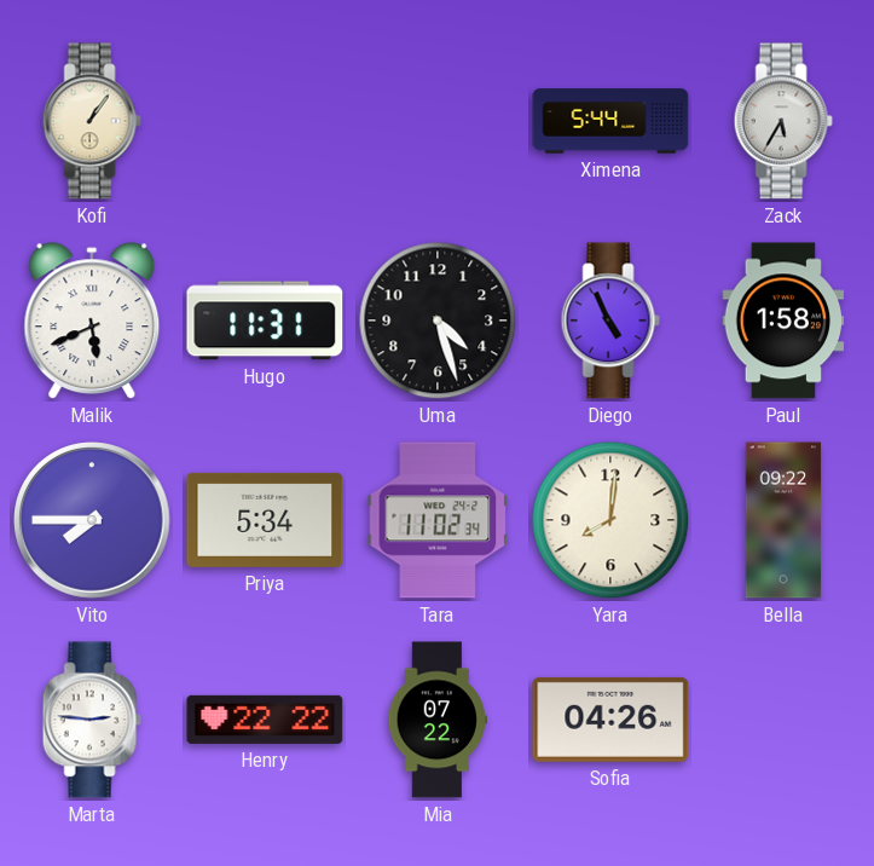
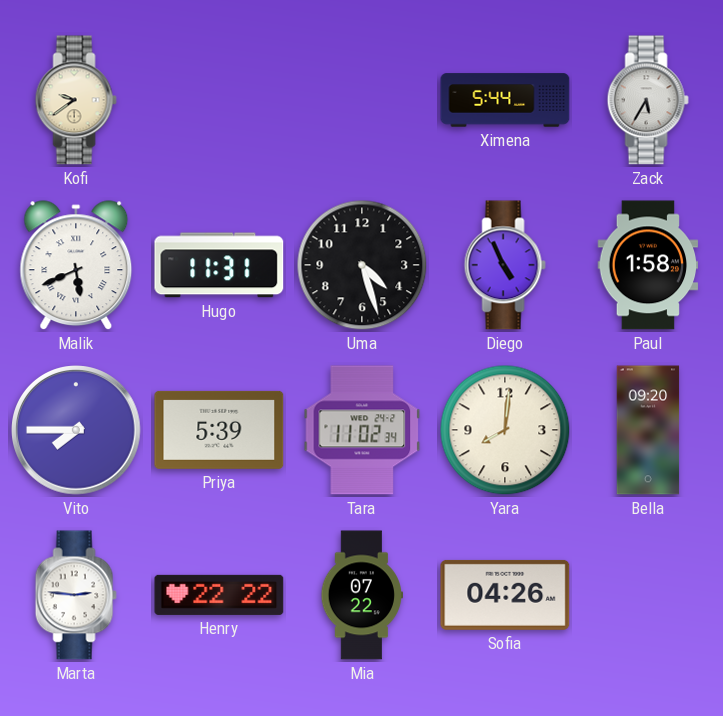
Kofi: 1:06 -> 9:39
Priya: 5:34 -> 5:39
Bella: 09:22 -> 09:20
